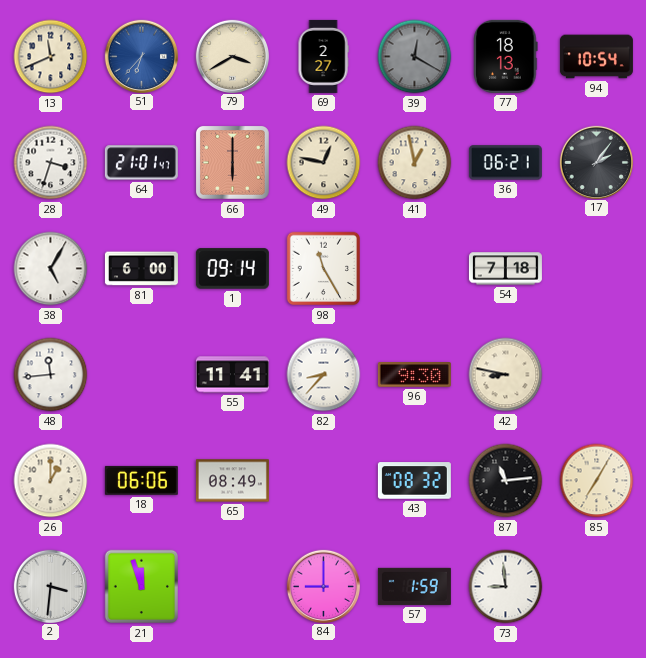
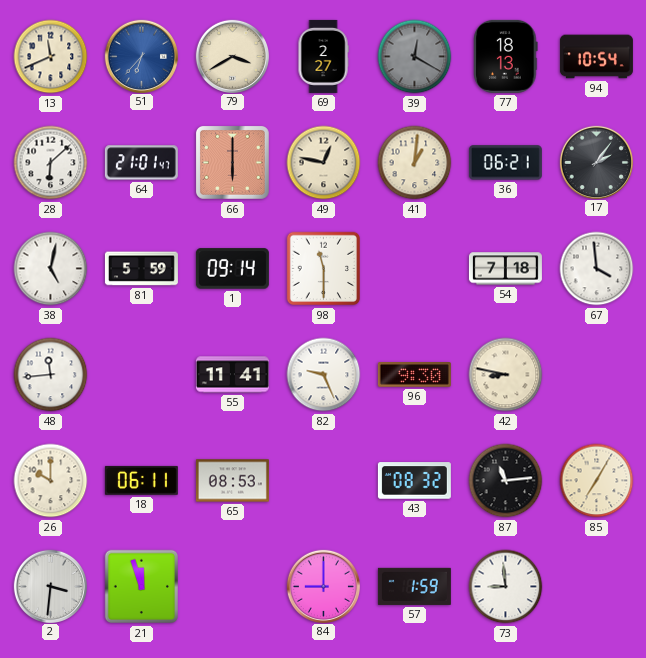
28: 3:33 -> 6:08
41: 12:58 -> 1:01
38: 5:05 -> 5:02
81: 6:00 -> 5:59
98: 11:25 -> 11:30
67: none -> 3:59
82: 8:37 -> 9:26
26: 1:00 -> 10:00
18: 06:06 -> 06:11
65: 08:49 -> 08:53
